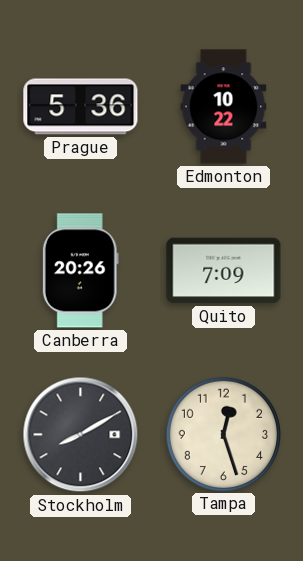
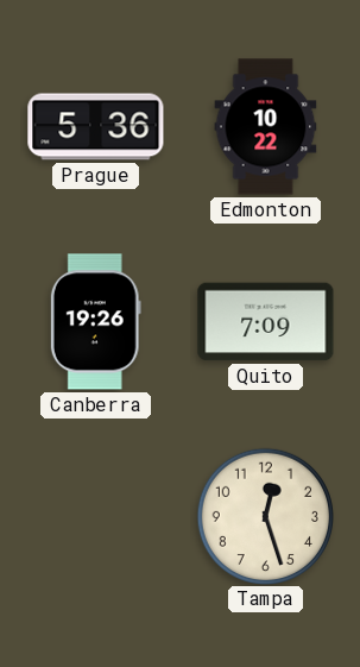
Canberra: 20:26 -> 19:26
Stockholm: 8:10 -> none
